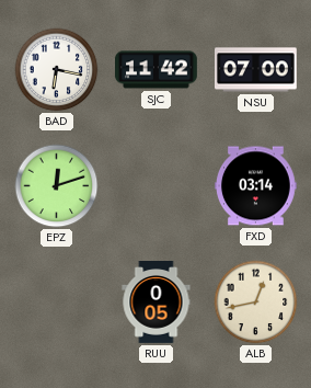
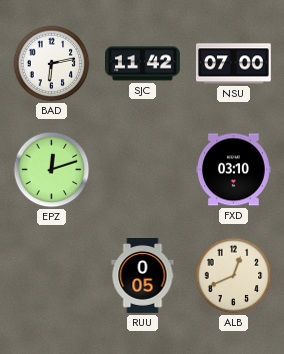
BAD: 6:17 -> 6:13
FXD: 03:14 -> 03:10
ALB: 12:43 -> 12:41
